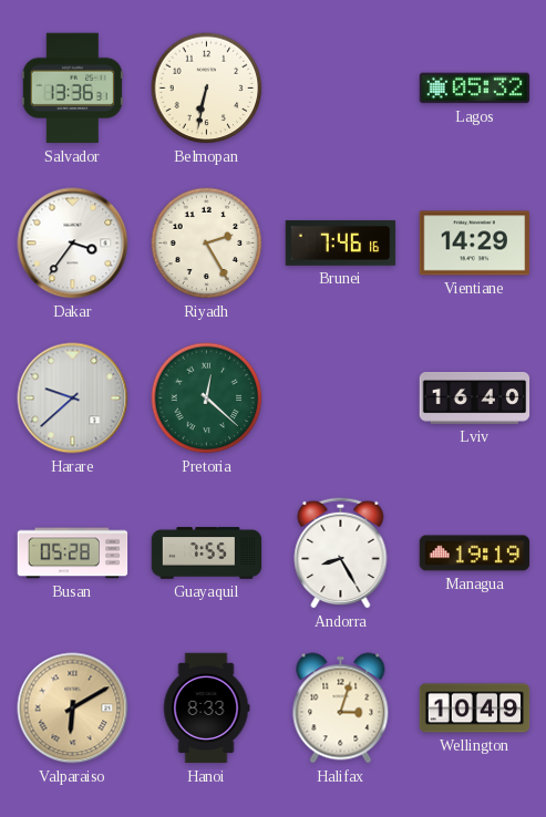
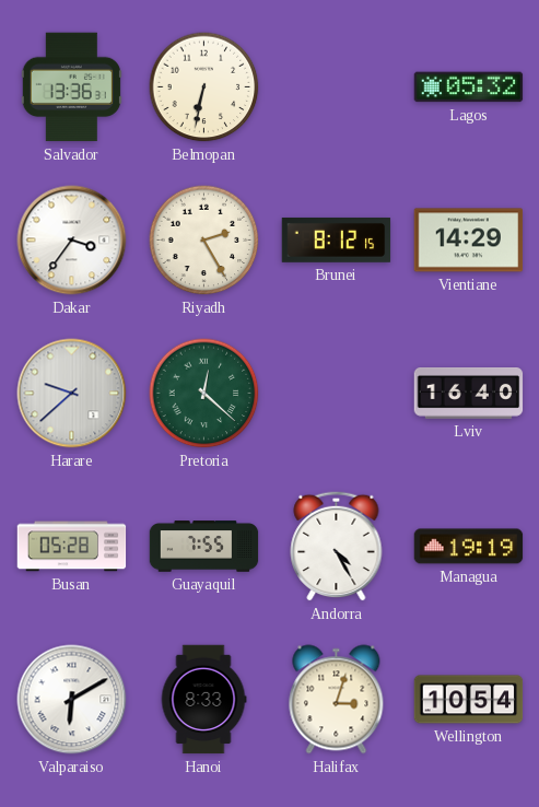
Brunei: 7:46 -> 8:12
Andorra: 8:25 -> 4:25
Valparaiso dial: champagne -> white
Wellington: 10:49 -> 10:54
